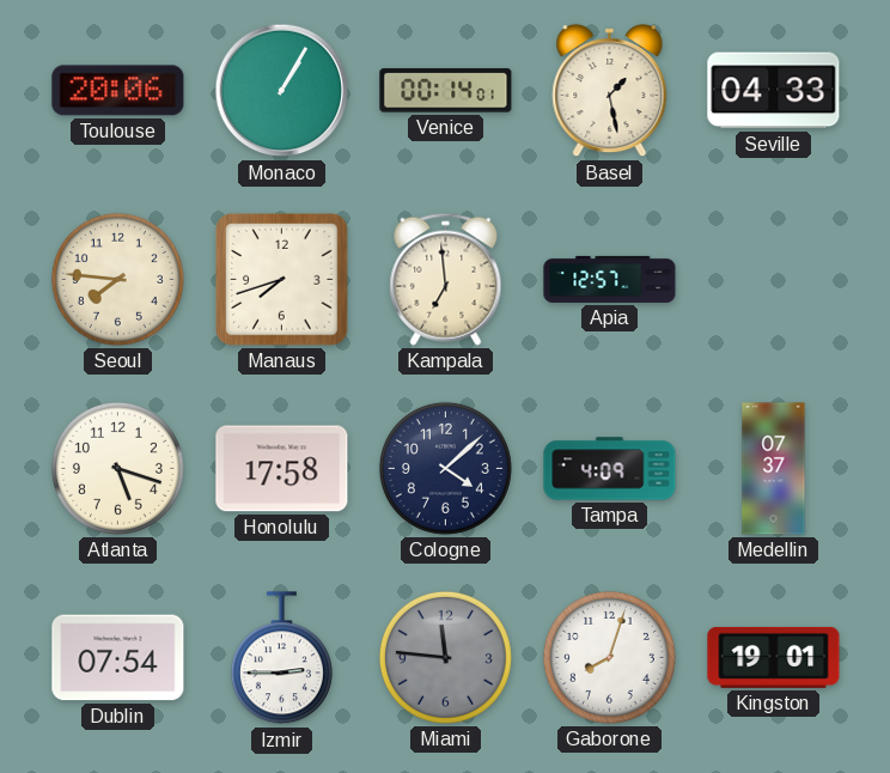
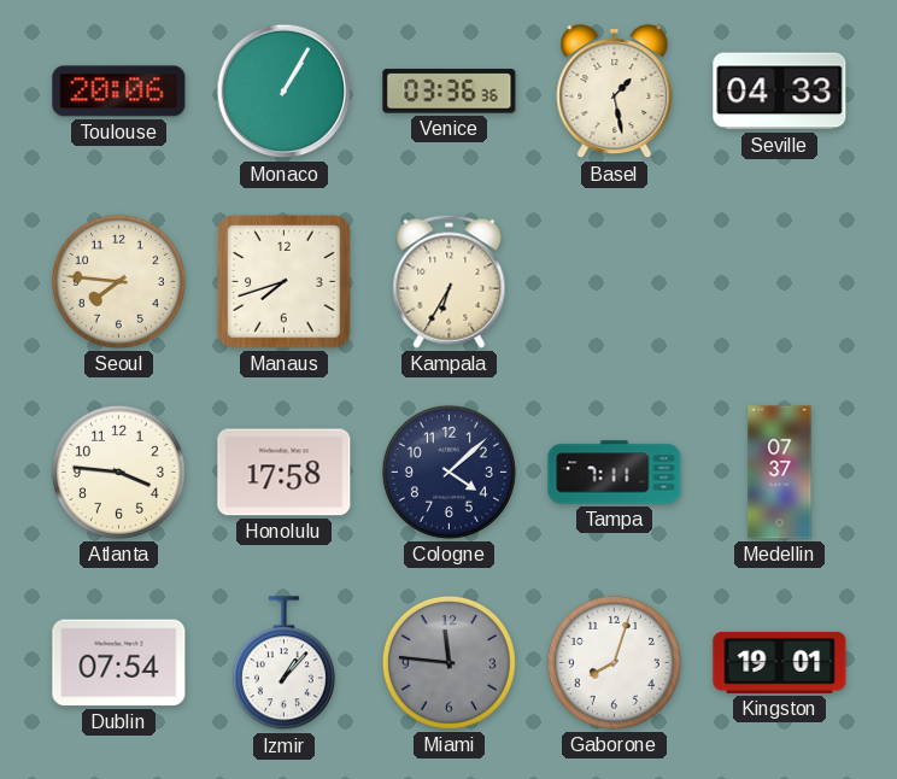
Venice: 00:14 -> 03:36
Kampala: 6:59 -> 6:35
Apia: 12:57 -> none
Atlanta: 5:18 -> 3:46
Tampa: 4:09 -> 7:11
Izmir: 2:45 -> 1:07
